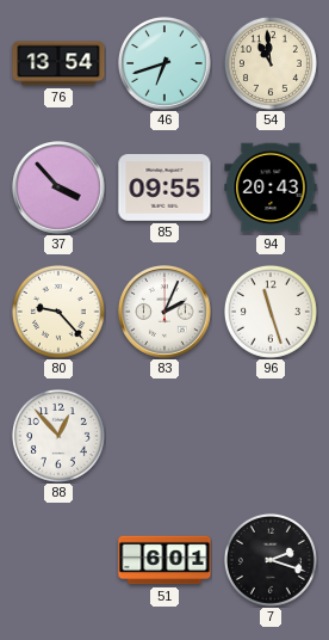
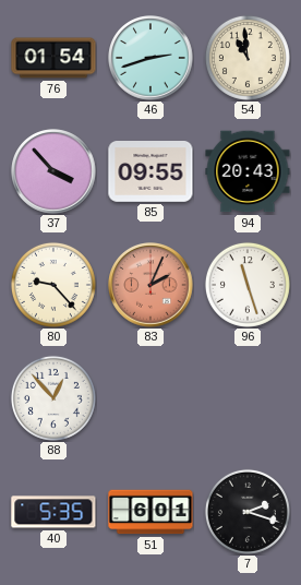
76: 13:54 -> 01:54
46: 6:42 -> 2:42
83 dial: white -> salmon
40: none -> 5:35
